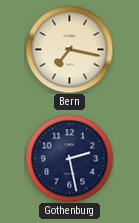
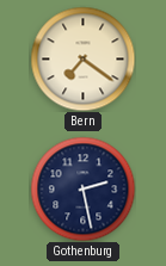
Bern: 7:17 -> 7:21
